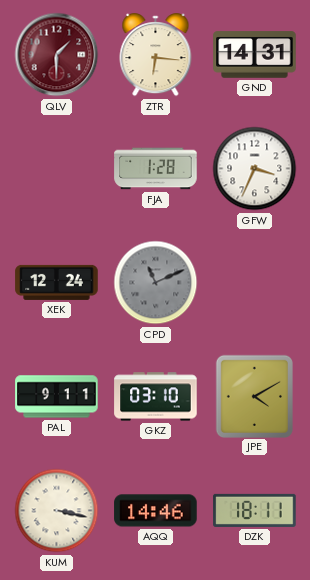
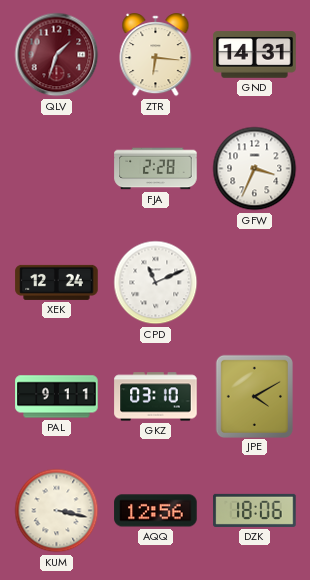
QLV: 1:30 -> 1:33
FJA: 1:28 -> 2:28
CPD dial: grey -> white
AQQ: 14:46 -> 12:56
DZK: 18:11 -> 18:06
